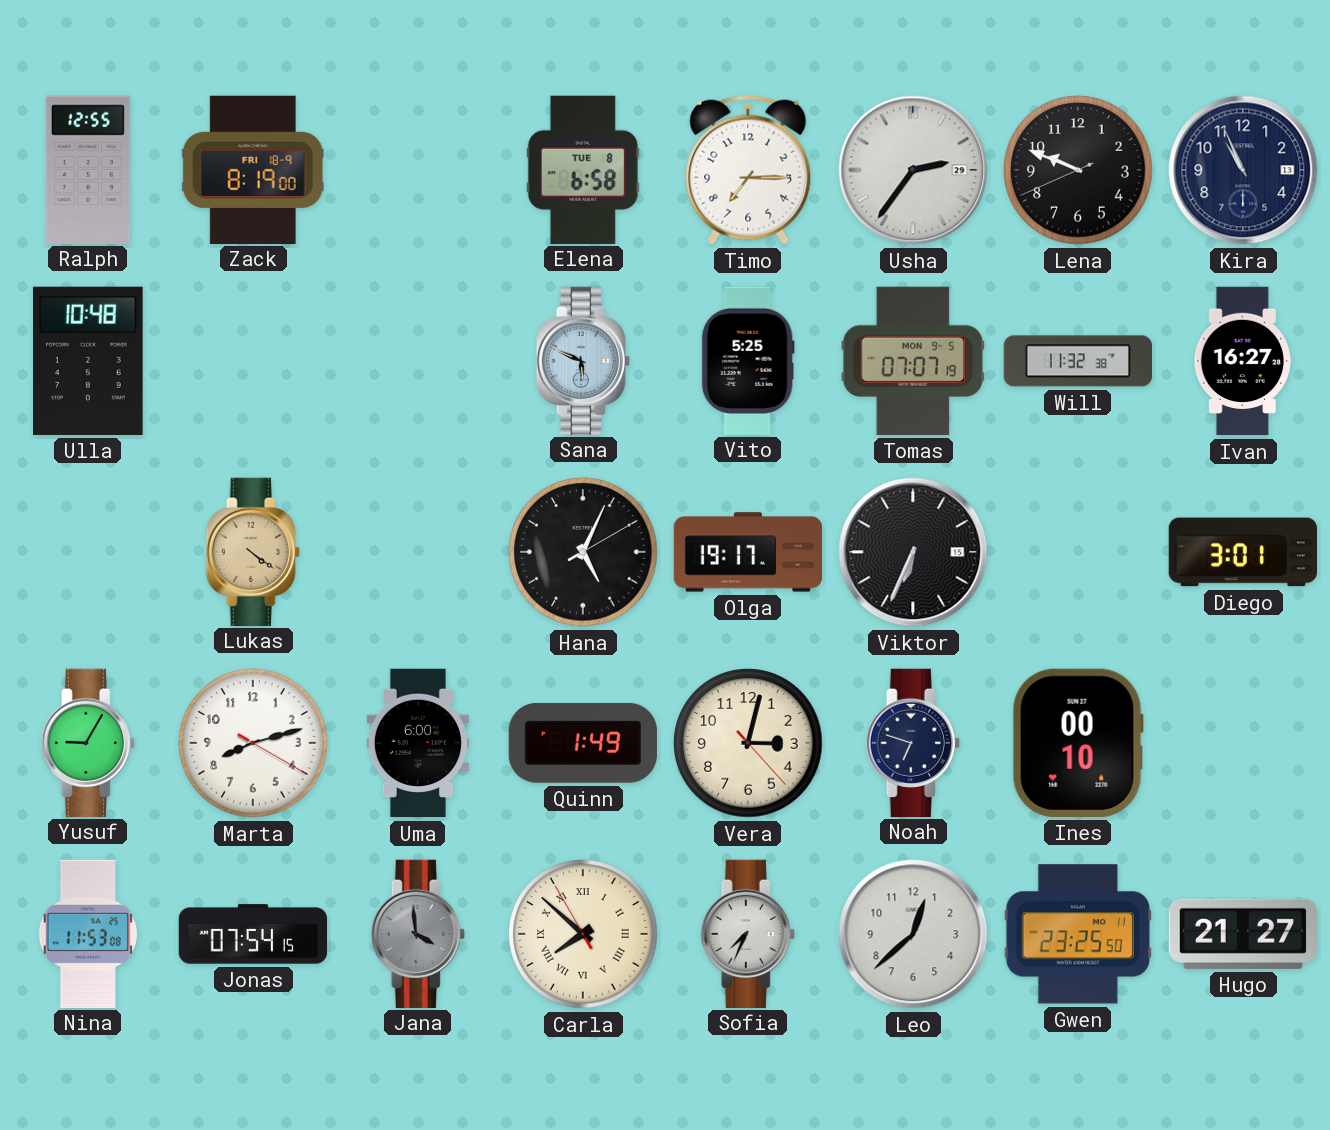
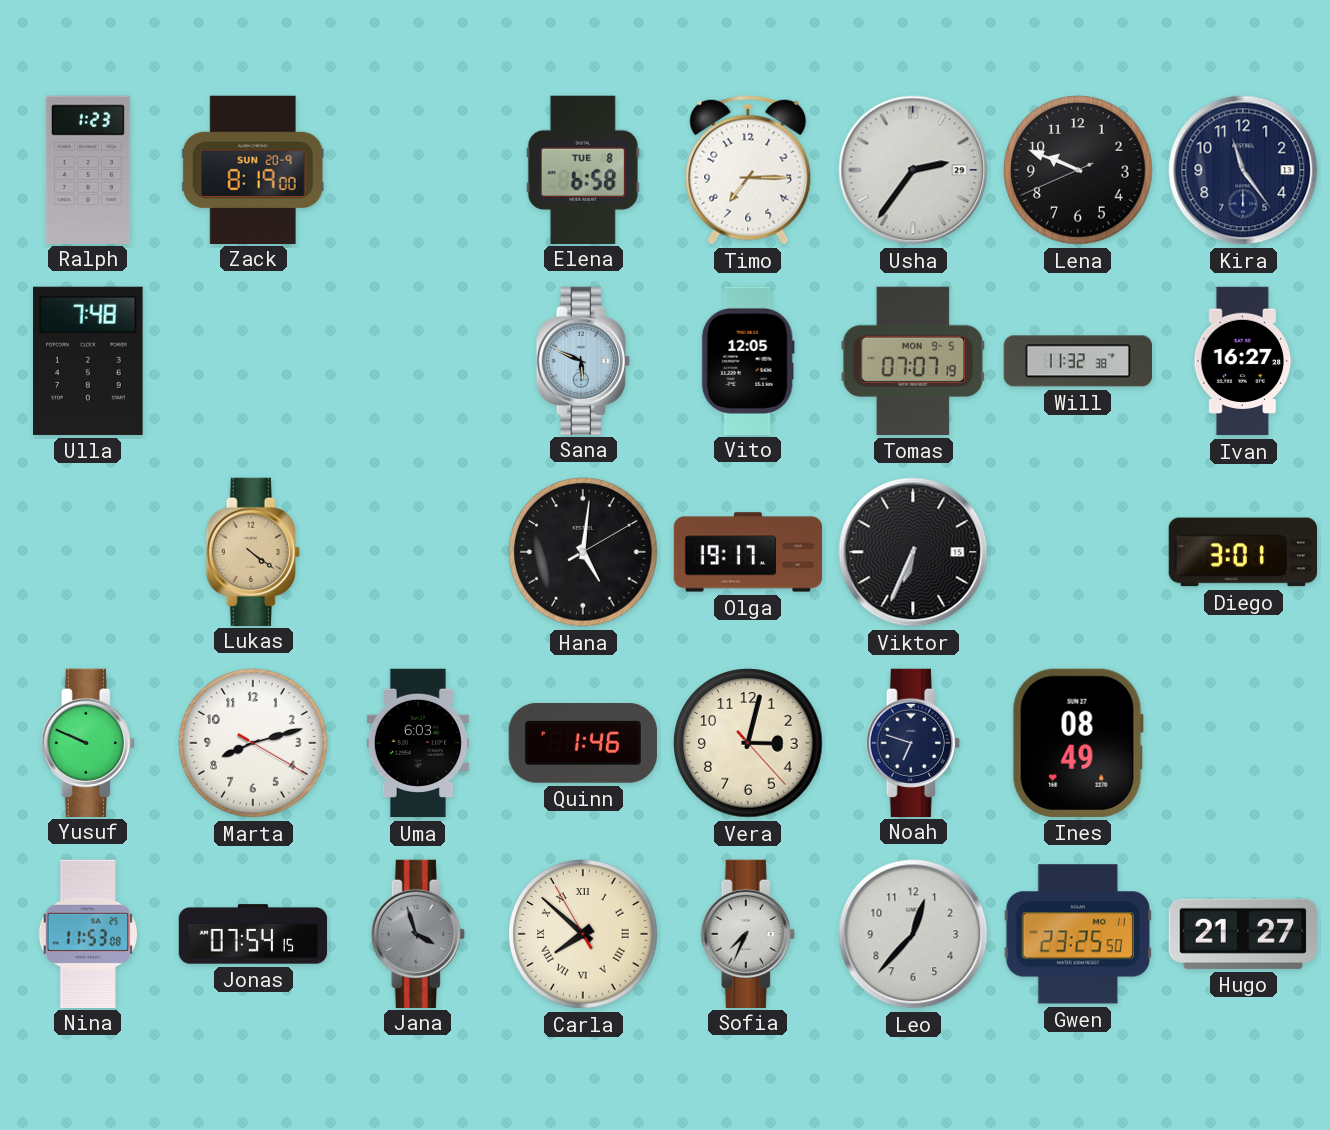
Ralph: 12:55 -> 1:23
Zack date: FRI 18-9 -> SUN 20-9
Kira: 10:56 -> 11:24
Ulla: 10:48 -> 7:48
Vito: 5:25 -> 12:05
Hana: 5:04 -> 5:01
Yusuf: 9:05 -> 9:49
Uma: 6:00 -> 6:03
Quinn: 1:49 -> 1:46
Ines: 00:10 -> 08:49
Jana: 3:59 -> 3:57
Leo: 12:38 -> 12:37
